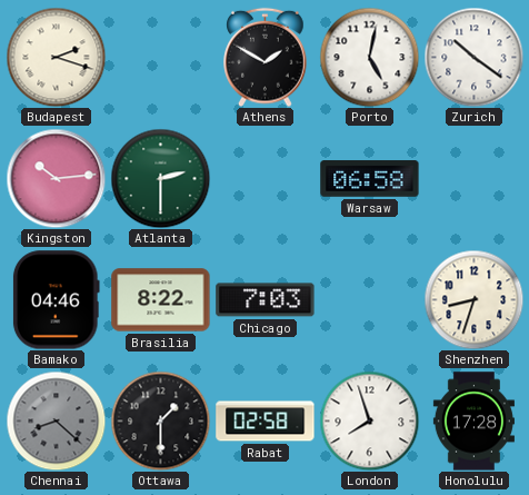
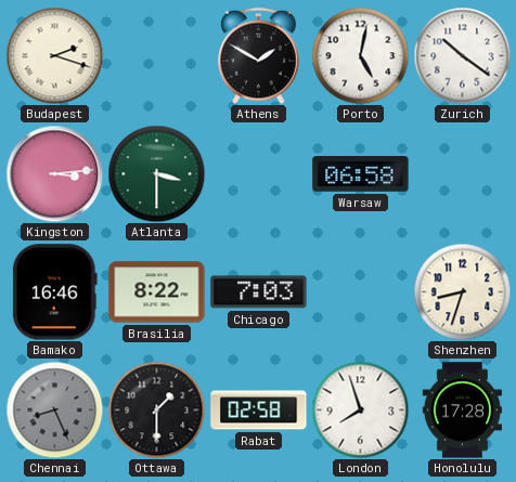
Kingston: 10:14 -> 3:14
Atlanta: 2:30 -> 3:30
Bamako: 04:46 -> 16:46
Chennai: 8:22 -> 8:26
